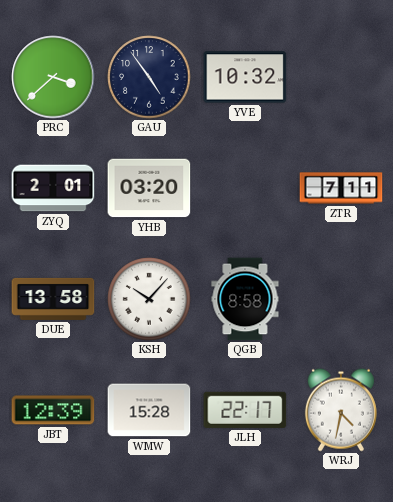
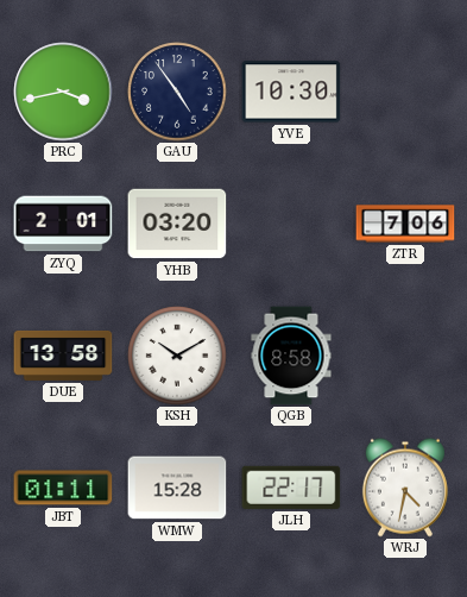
PRC: 3:38 -> 3:43
YVE: 10:32 -> 10:30
ZTR: 7:11 -> 7:06
KSH: 10:07 -> 10:10
JBT: 12:39 -> 01:11
